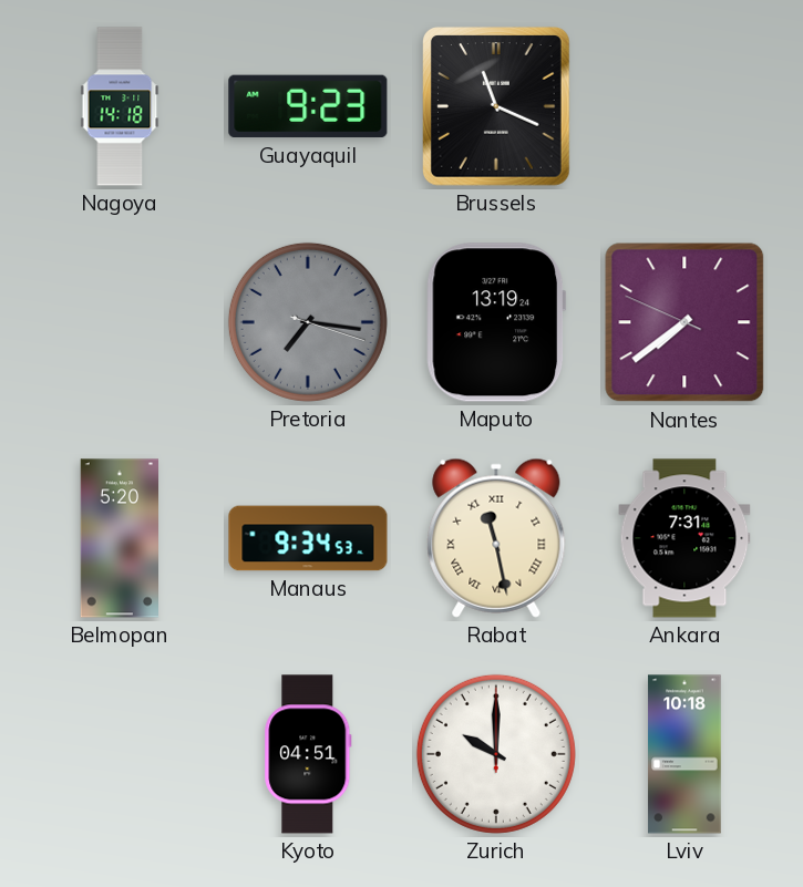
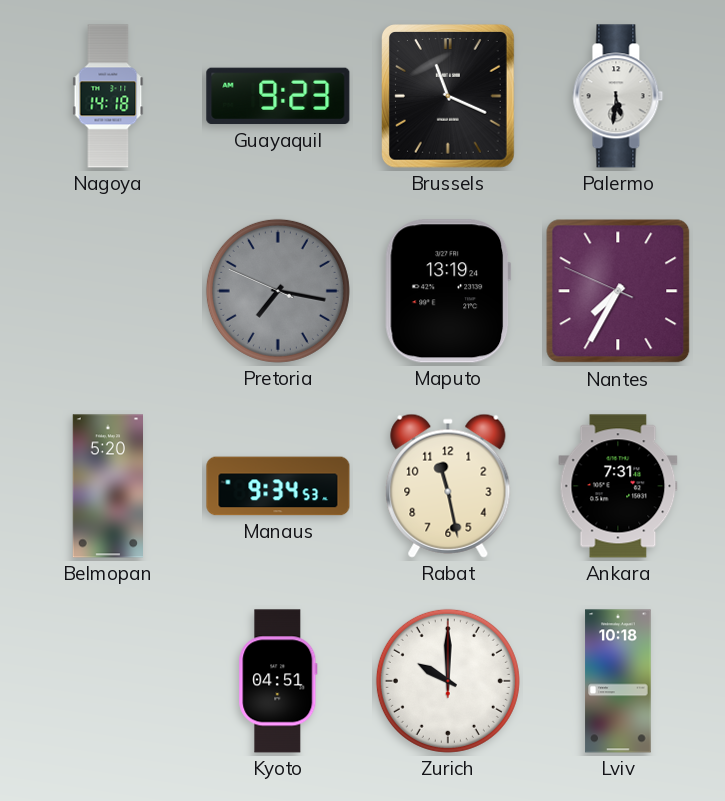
Palermo: none -> 5:31
Pretoria: 7:16:18 -> 7:16:49
Nantes: 7:38 -> 7:34
Rabat numerals: Roman -> Arabic
